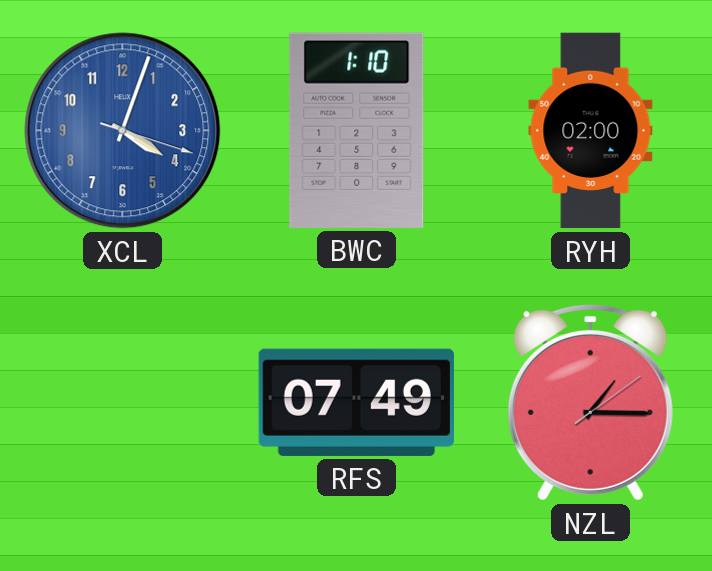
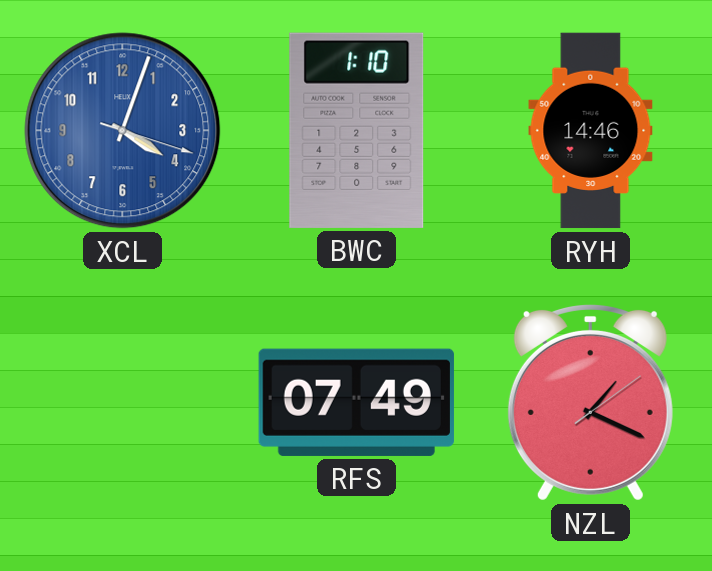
RYH: 02:00 -> 14:46
NZL: 1:15 -> 1:19
